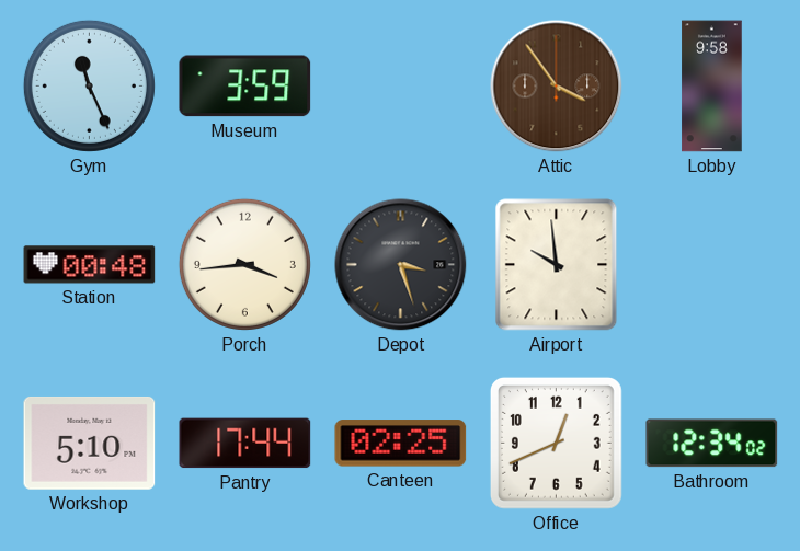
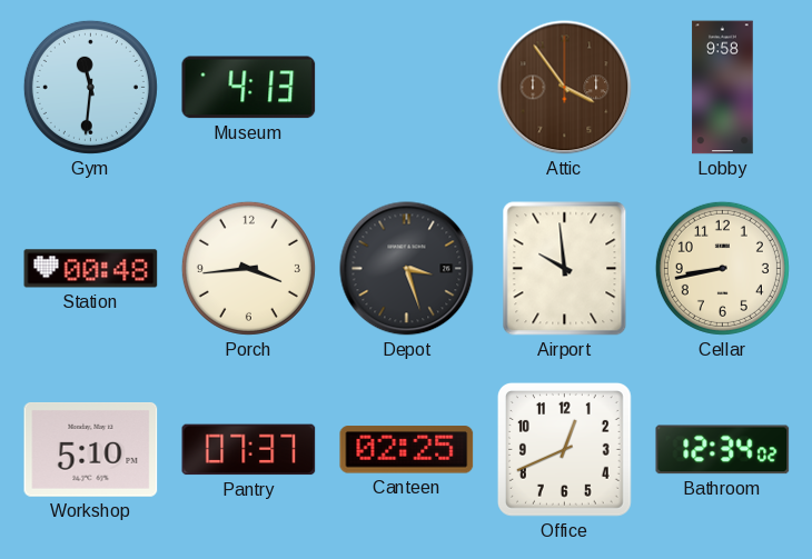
Gym: 11:26 -> 11:31
Museum: 3:59 -> 4:13
Cellar: none -> 8:43
Pantry: 17:44 -> 07:37
